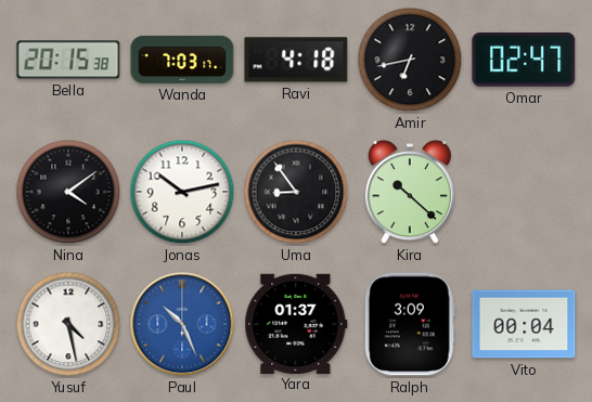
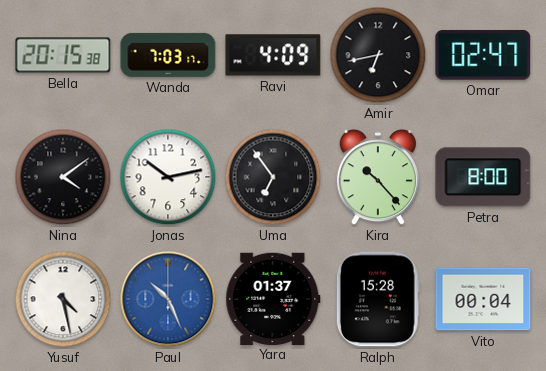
Ravi: 4:18 -> 4:09
Uma: 8:54 -> 6:54
Kira: 10:22 -> 10:23
Petra: none -> 8:00
Ralph: 3:09 -> 15:28
